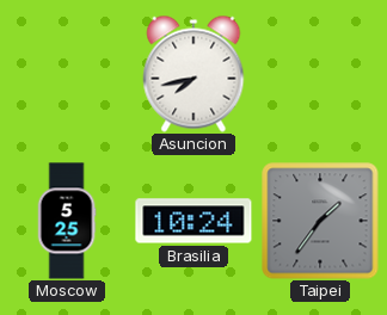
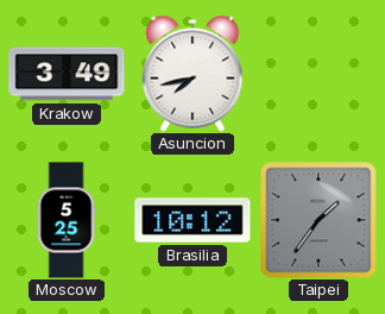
Krakow: none -> 3:49
Brasilia: 10:24 -> 10:12
